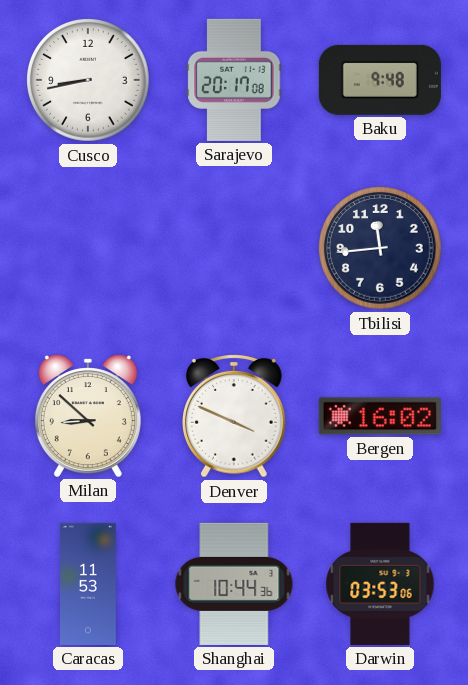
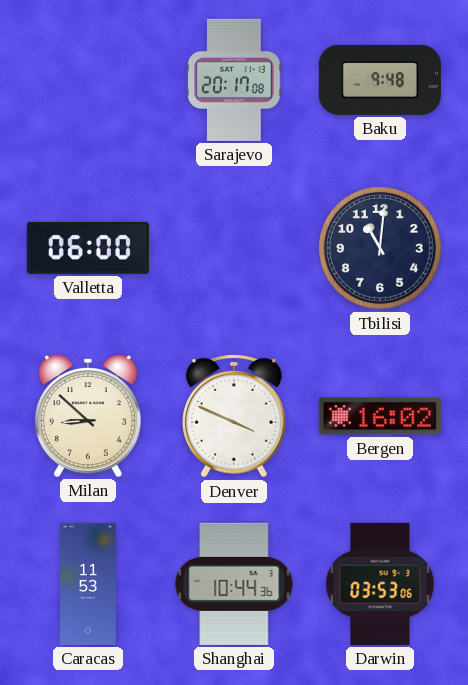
Cusco: 8:43 -> none
Valletta: none -> 06:00
Tbilisi: 11:44 -> 11:01
